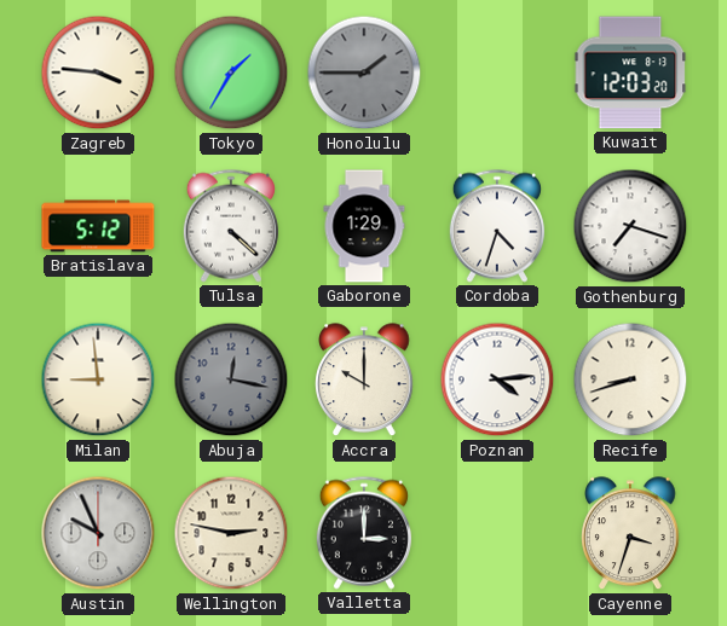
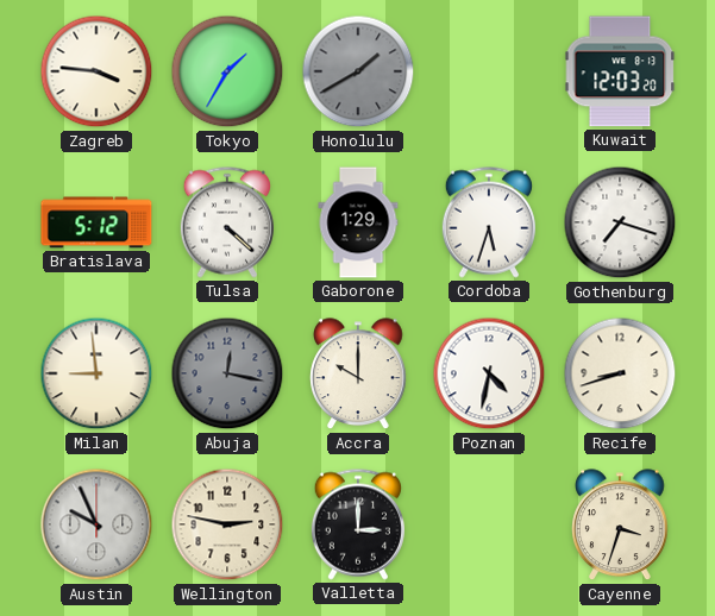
Honolulu: 1:45 -> 1:40
Cordoba: 4:33 -> 5:33
Poznan: 4:14 -> 4:32
